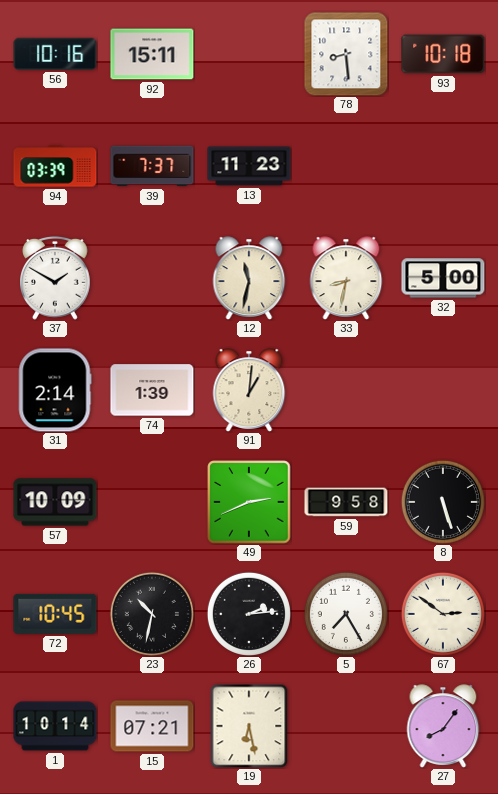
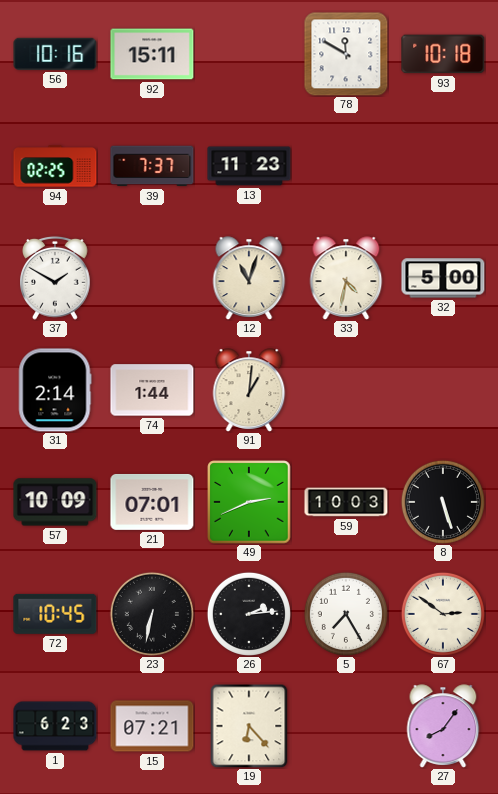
78: 8:29 -> 11:50
94: 03:39 -> 02:25
12: 11:32 -> 11:03
33: 8:32 -> 4:32
74: 1:39 -> 1:44
21: none -> 07:01
59: 9:58 -> 10:03
23: 10:32 -> 6:32
1: 10:14 -> 6:23
19: 6:28 -> 6:23
